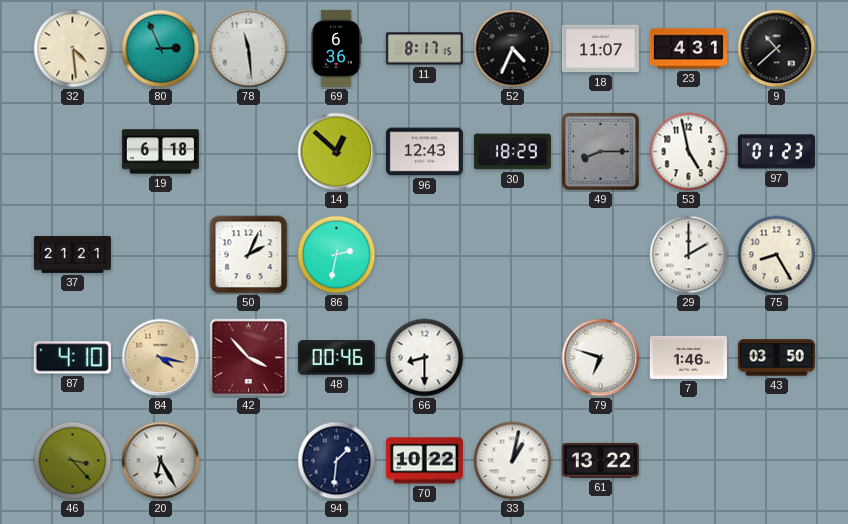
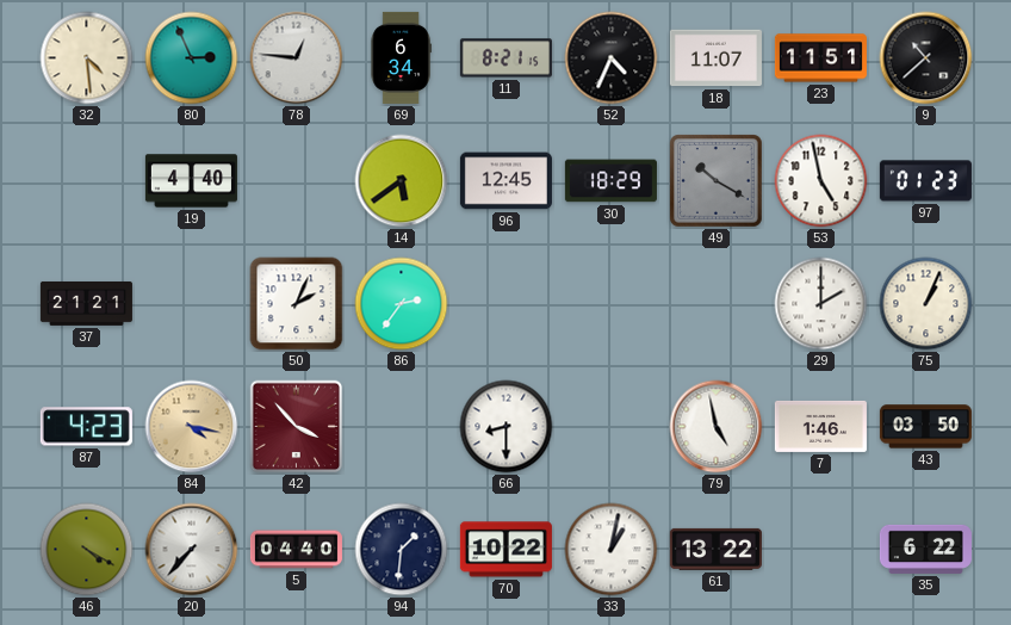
78: 11:29 -> 12:46
69: 6:36 -> 6:34
11: 8:17 -> 8:21
23: 4:31 -> 11:51
19: 6:18 -> 4:40
14: 12:52 -> 5:39
96: 12:43 -> 12:45
49: 8:15 -> 10:20
86: 2:32 -> 2:36
75: 8:25 -> 1:04
87: 4:10 -> 4:23
48: 00:46 -> none
79: 6:48 -> 4:58
46: 3:23 -> 4:20
20: 6:25 -> 7:37
5: none -> 04:40
35: none -> 6:22
